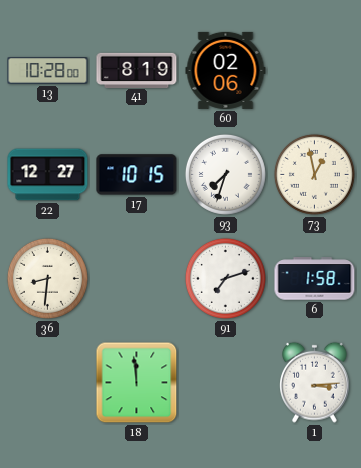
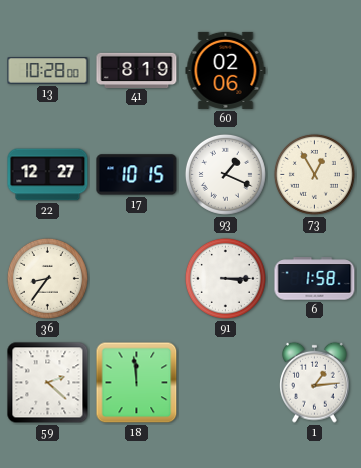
93: 7:33 -> 1:19
73: 12:58 -> 12:55
36: 8:31 -> 8:36
91: 7:12 -> 3:15
59: none -> 2:22
1: 3:14 -> 1:14
